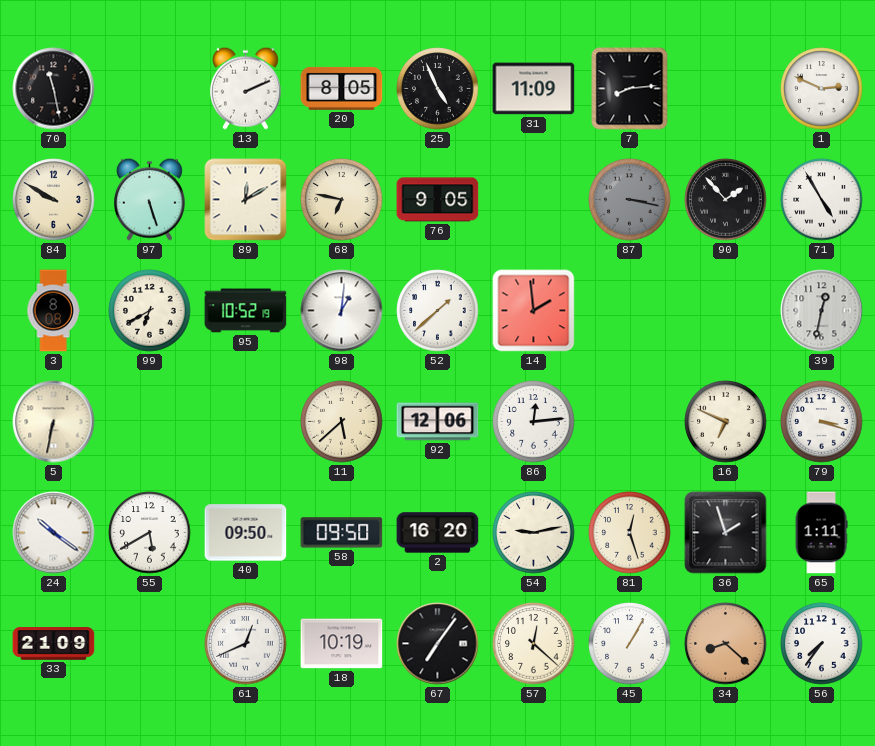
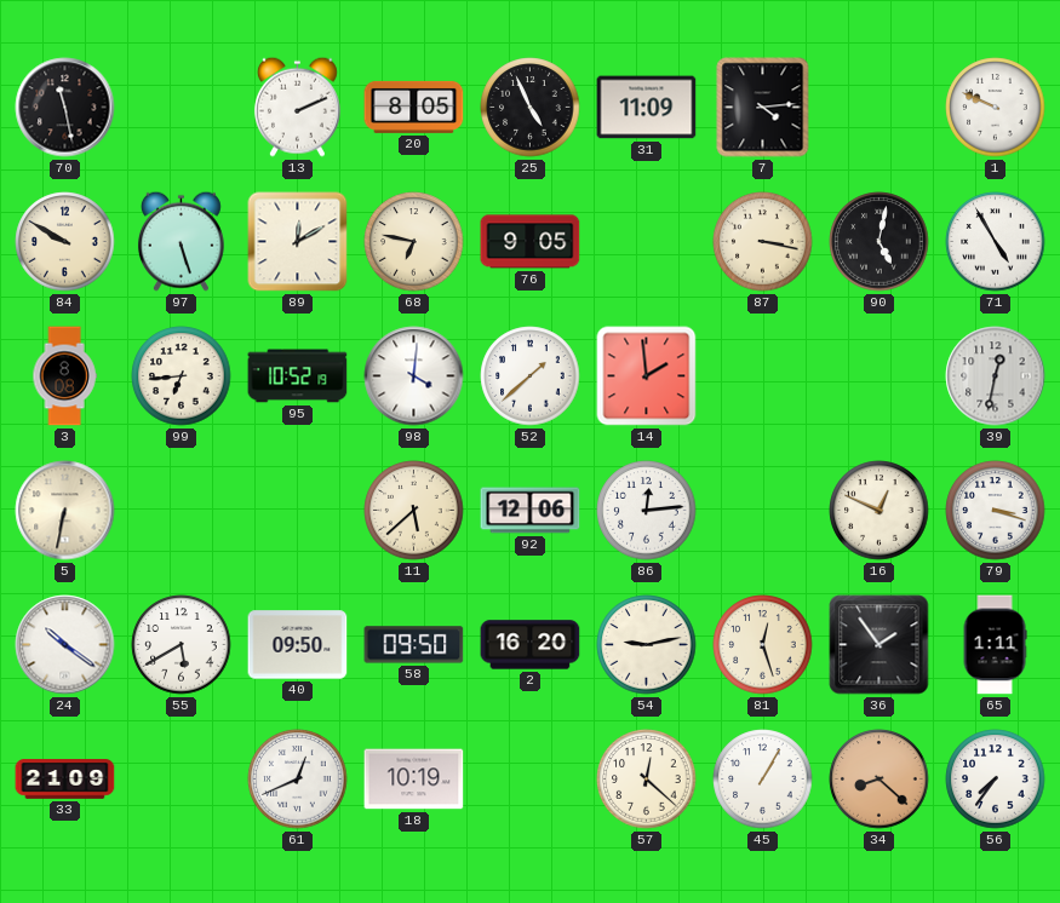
7: 8:14 -> 4:14
1: 2:49 -> 9:49
87 dial: grey -> cream
90: 1:53 -> 5:02
99: 6:40 -> 6:44
98: 1:01 -> 4:01
16: 6:49 -> 12:49
36: 1:57 -> 1:54
67: 7:06 -> none
